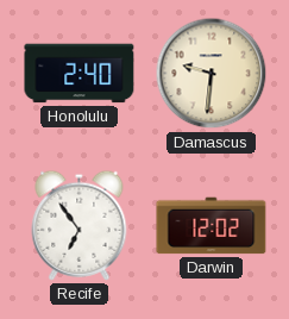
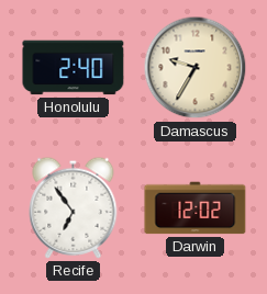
Damascus: 9:31 -> 9:35
